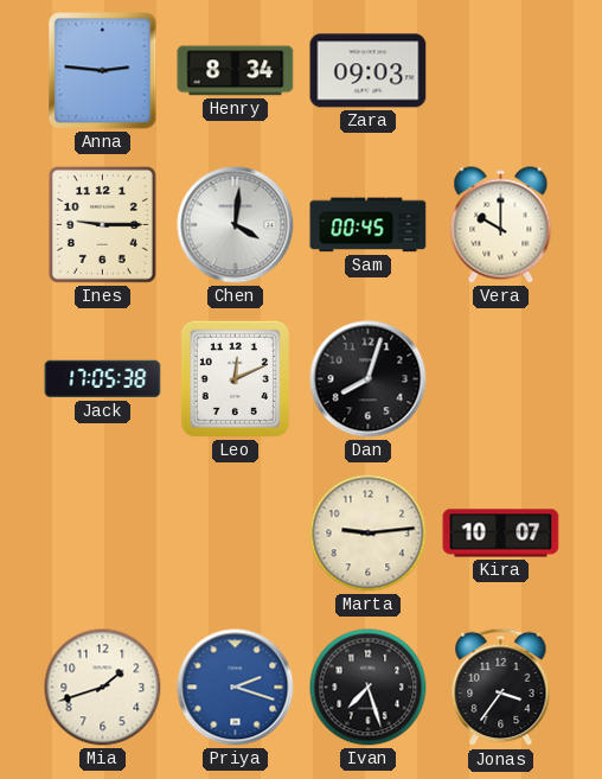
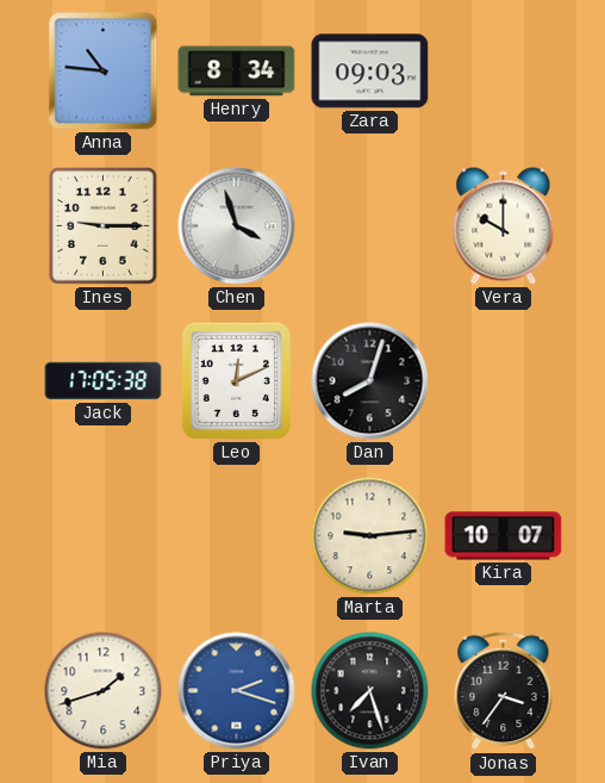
Anna: 2:46 -> 10:46
Chen: 4:01 -> 3:57
Sam: 00:45 -> none
